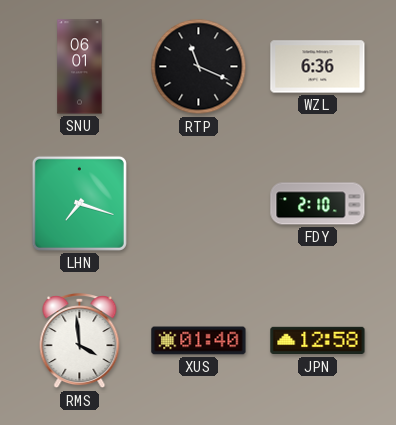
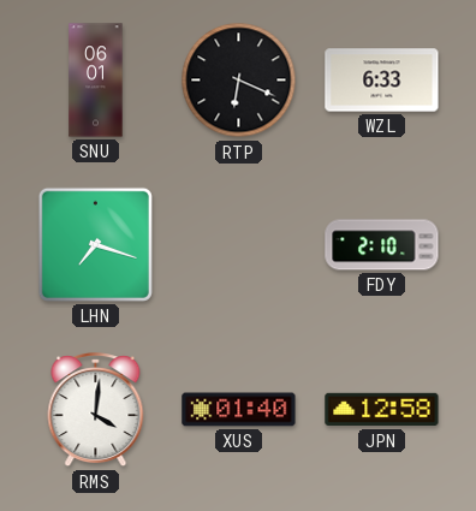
RTP: 11:19 -> 6:19
WZL: 6:36 -> 6:33
RMS: 3:59 -> 4:01
